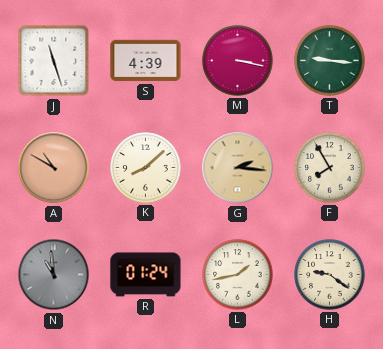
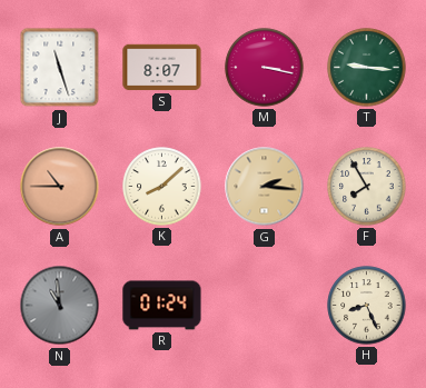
S: 4:39 -> 8:07
A: 10:50 -> 10:45
L: 1:43 -> none
H: 9:21 -> 8:26
